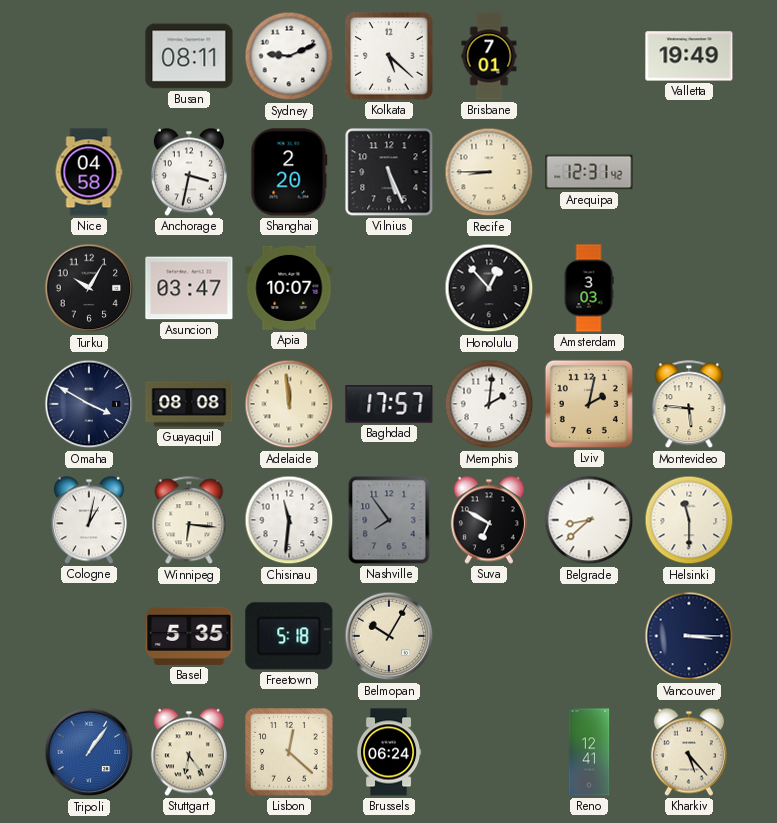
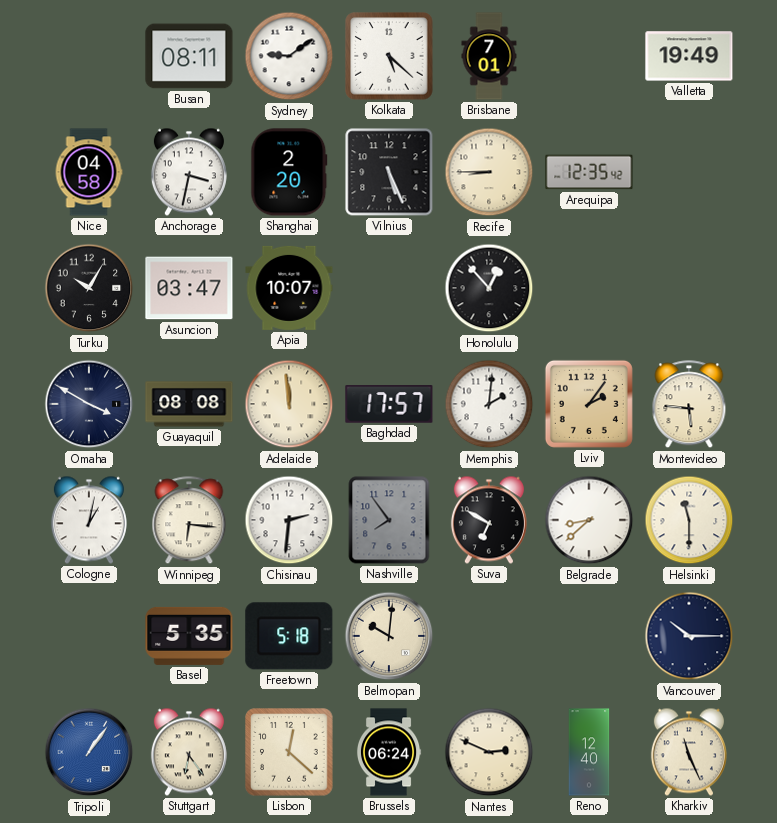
Sydney: 9:11 -> 9:09
Arequipa: 12:31 -> 12:35
Amsterdam: 3:03 -> none
Lviv: 2:02 -> 2:06
Chisinau: 11:31 -> 2:31
Belmopan: 10:05 -> 10:01
Vancouver: 3:15 -> 10:15
Nantes: none -> 2:49
Reno: 12:41 -> 12:40
Kharkiv: 5:23 -> 11:26
